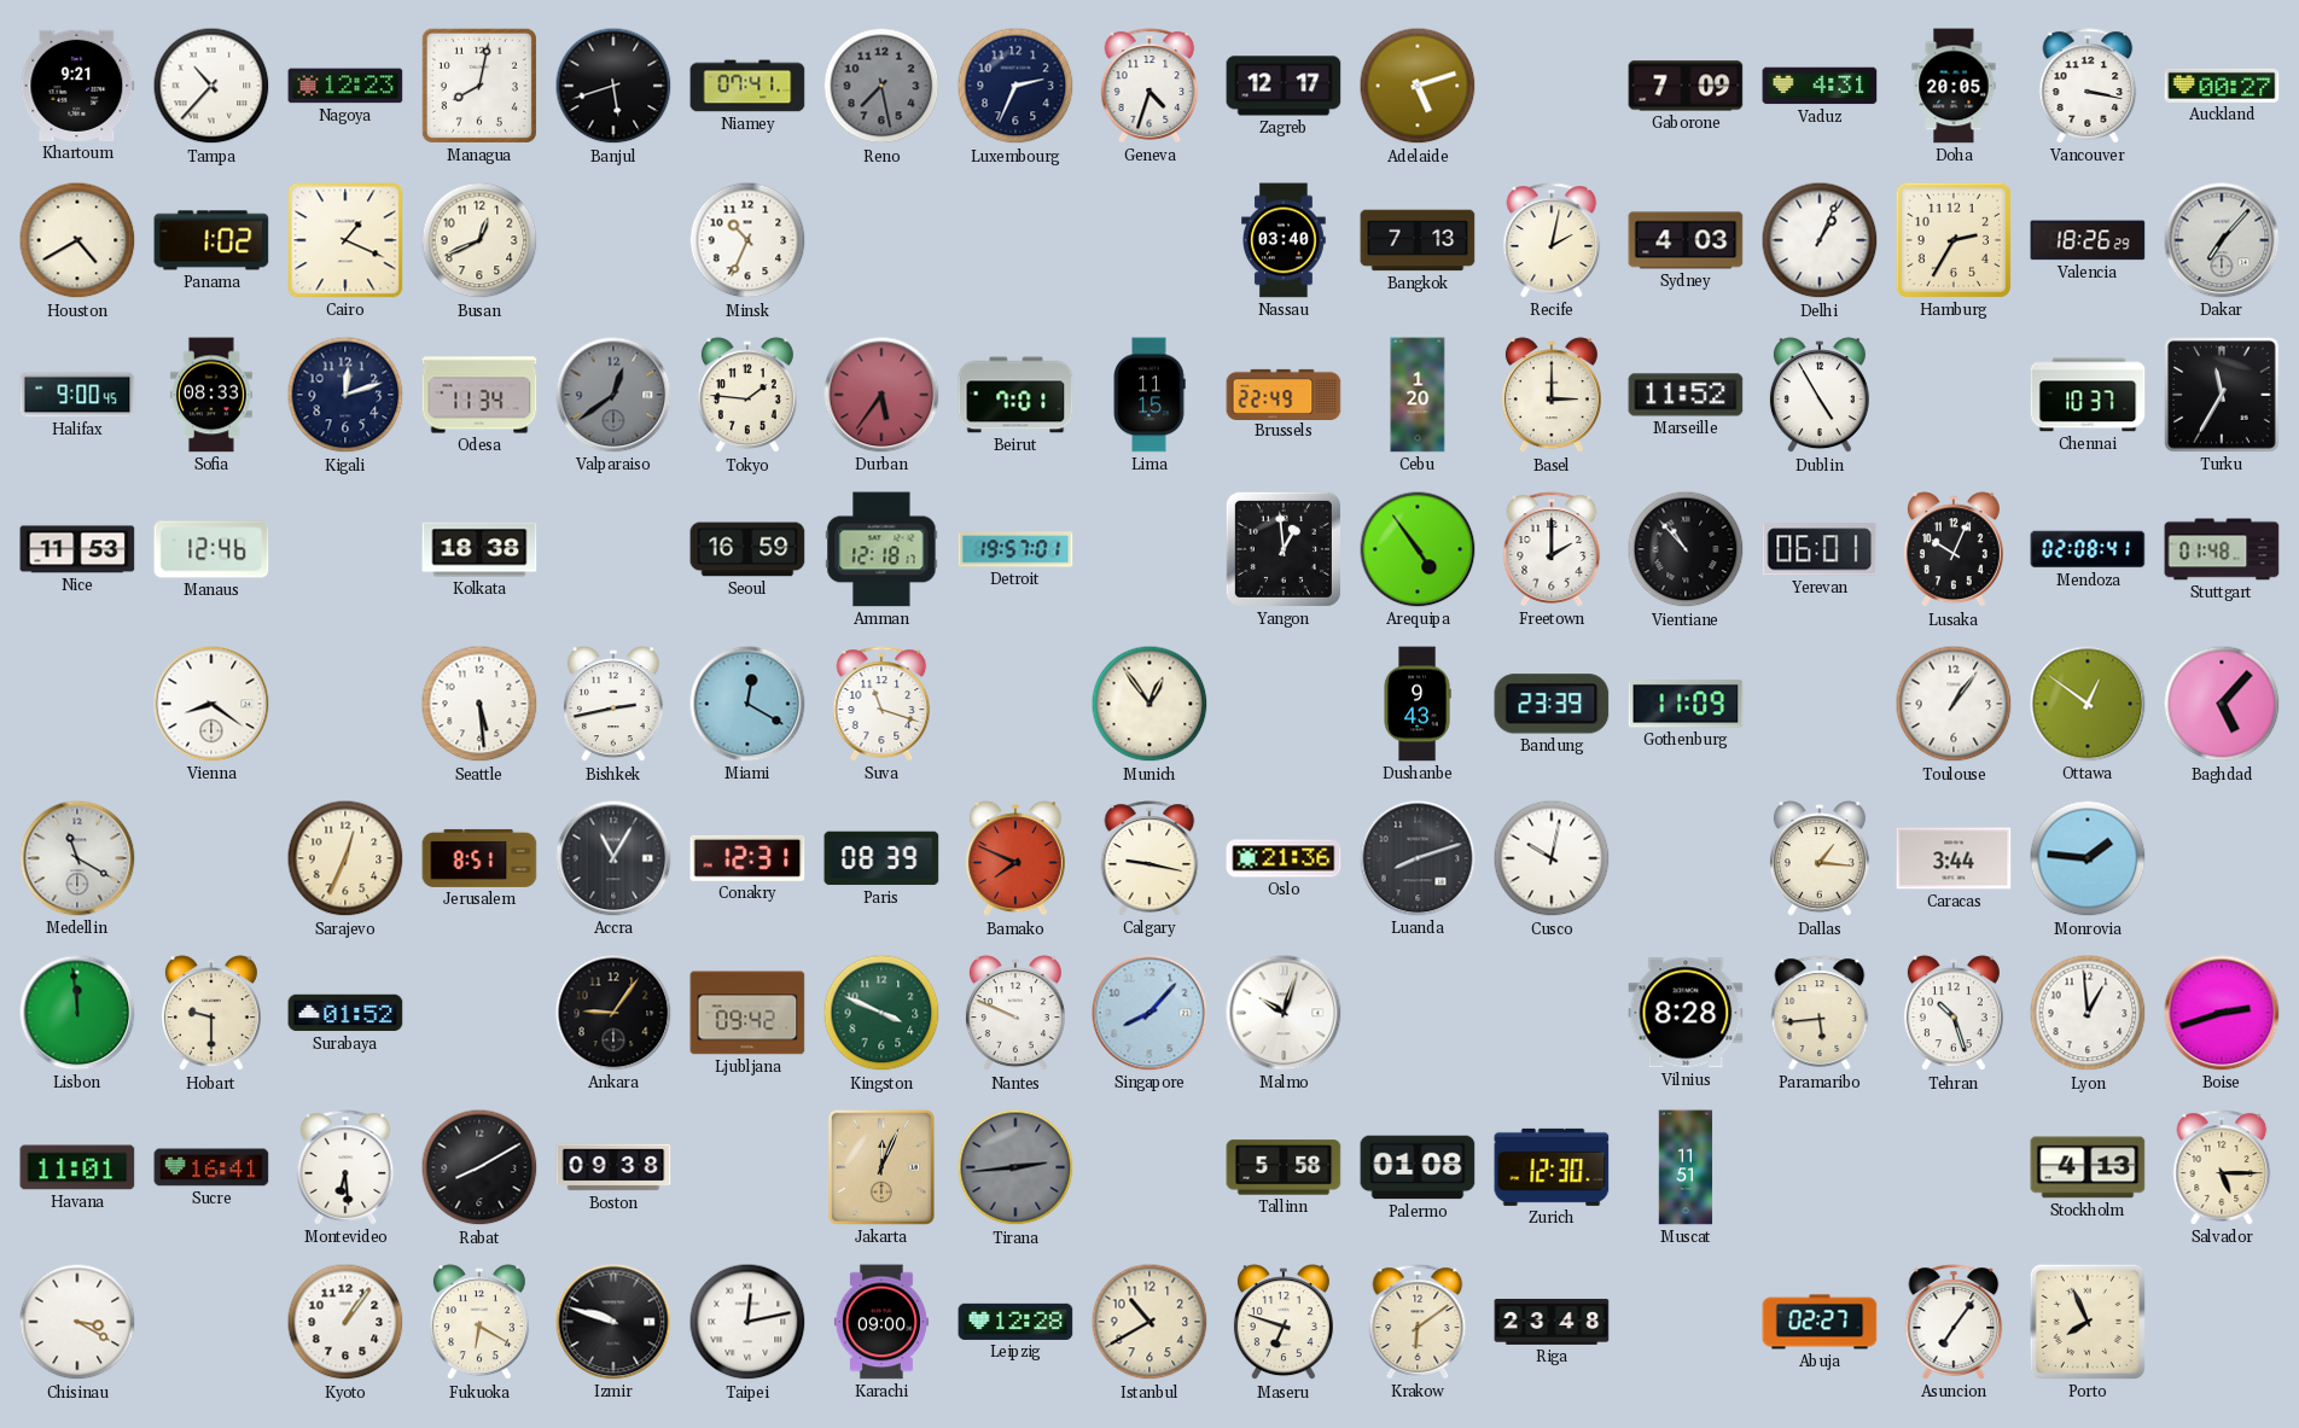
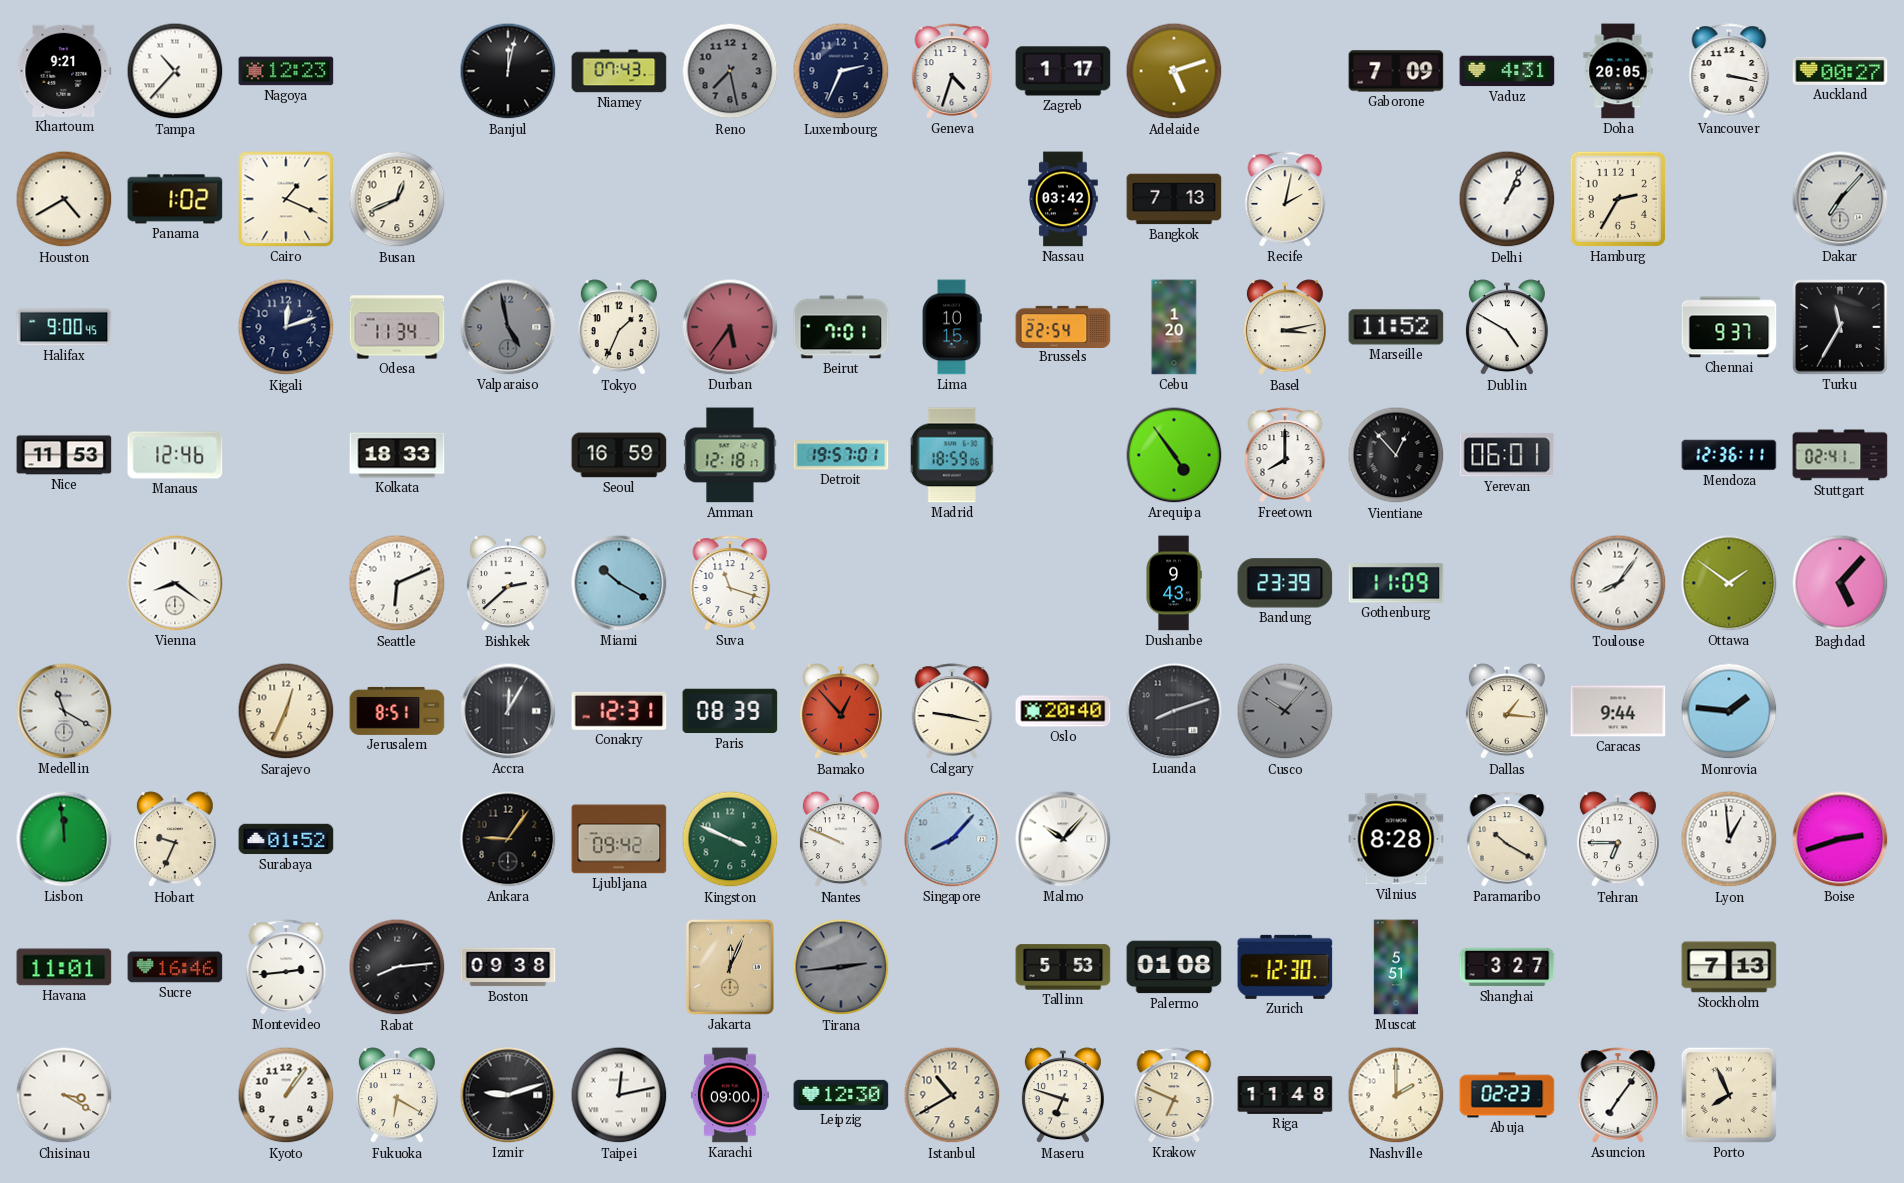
Managua: 8:02 -> none
Banjul: 5:42 -> 12:02
Niamey: 07:41 -> 07:43
Zagreb: 12:17 -> 1:17
Minsk: 10:34 -> none
Nassau: 03:40 -> 03:42
Sydney: 4:03 -> none
Valencia: 18:26 -> none
Sofia: 08:33 -> none
Valparaiso: 12:39 -> 4:58
Tokyo: 1:46 -> 1:34
Lima: 11:15 -> 10:15
Brussels: 22:49 -> 22:54
Basel: 3:00 -> 3:13
Dublin: 4:55 -> 4:50
Chennai: 10:37 -> 9:37
Kolkata: 18:38 -> 18:33
Madrid: none -> 18:59
Yangon: 12:59 -> none
Freetown: 2:00 -> 8:00
Vientiane: 10:53 -> 12:53
Lusaka: 10:04 -> none
Mendoza: 02:08 -> 12:36
Stuttgart: 01:48 -> 02:41
Seattle: 5:29 -> 6:11
Bishkek: 2:43 -> 2:38
Miami: 12:20 -> 10:20
Munich: 12:54 -> none
Toulouse: 1:06 -> 8:06
Ottawa: 12:51 -> 1:51
Accra: 11:05 -> 12:05
Bamako: 7:49 -> 12:53
Oslo: 21:36 -> 20:40
Cusco: 10:02 -> 10:07
Cusco dial: white -> grey
Caracas: 3:44 -> 9:44
Hobart: 9:30 -> 9:34
Malmo: 10:03 -> 10:07
Paramaribo: 5:44 -> 10:20
Tehran: 10:27 -> 6:45
Sucre: 16:41 -> 16:46
Montevideo: 6:29 -> 2:44
Rabat: 8:10 -> 8:14
Tallinn: 5:58 -> 5:53
Muscat: 11:51 -> 5:51
Shanghai: none -> 3:27
Stockholm: 4:13 -> 7:13
Salvador: 5:15 -> none
Izmir: 9:48 -> 9:12
Leipzig: 12:28 -> 12:30
Krakow: 6:09 -> 6:49
Riga: 23:48 -> 11:48
Nashville: none -> 2:00
Abuja: 02:27 -> 02:23
